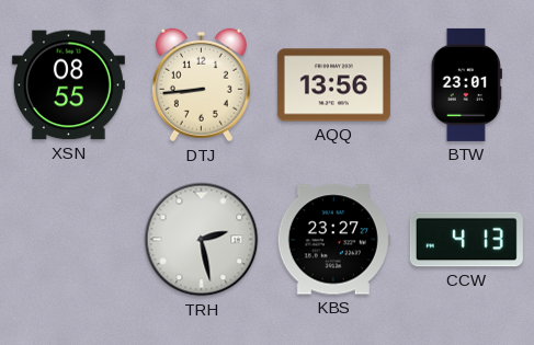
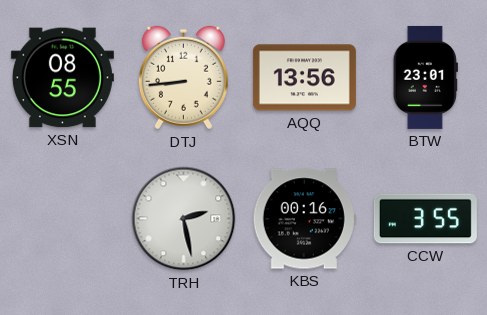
KBS: 23:27 -> 00:16
CCW: 4:13 -> 3:55
